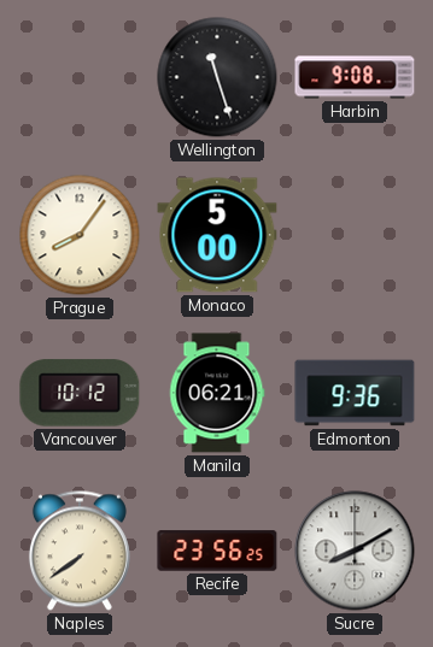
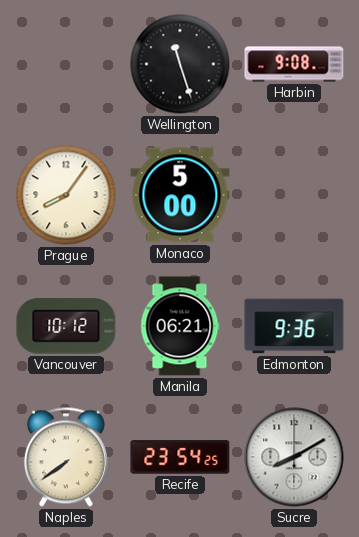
Recife: 23:56 -> 23:54
